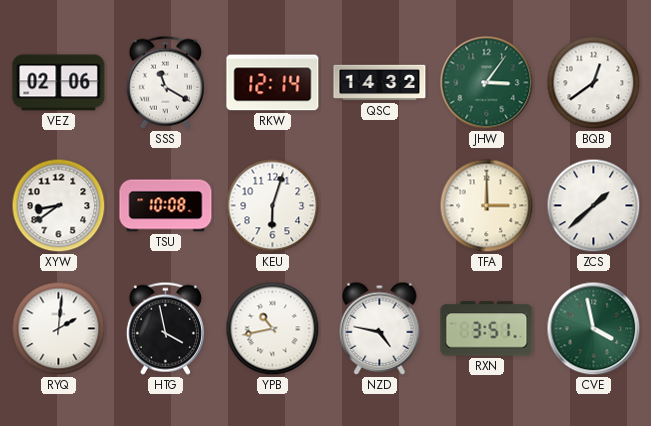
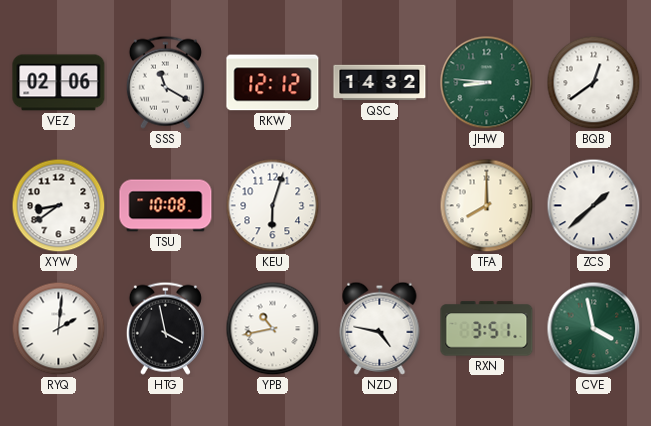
RKW: 12:14 -> 12:12
JHW: 3:06 -> 8:46
TFA: 3:00 -> 8:00
